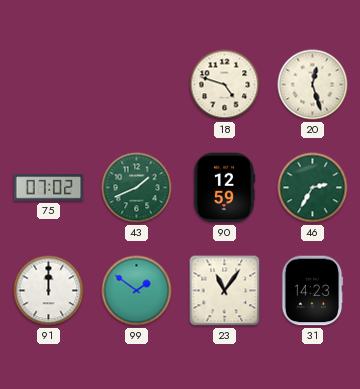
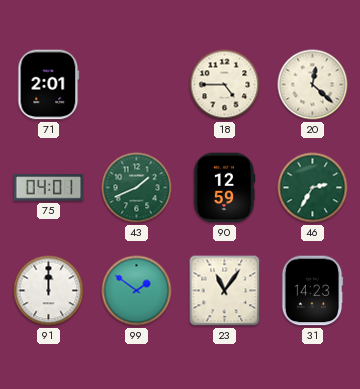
71: none -> 2:01
18: 4:48 -> 4:45
20: 12:27 -> 12:22
75: 07:02 -> 04:01
